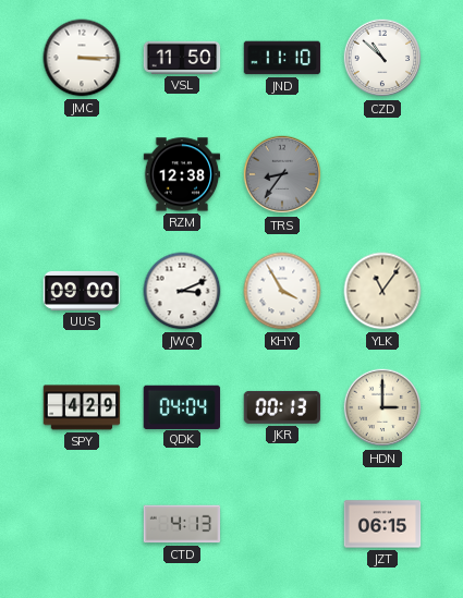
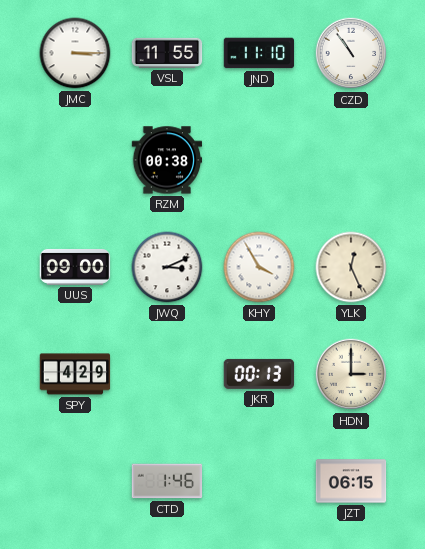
VSL: 11:50 -> 11:55
CZD: 10:52 -> 10:54
RZM: 12:38 -> 00:38
TRS: 8:36 -> none
YLK: 11:06 -> 12:26
QDK: 04:04 -> none
CTD: 4:13 -> 1:46
